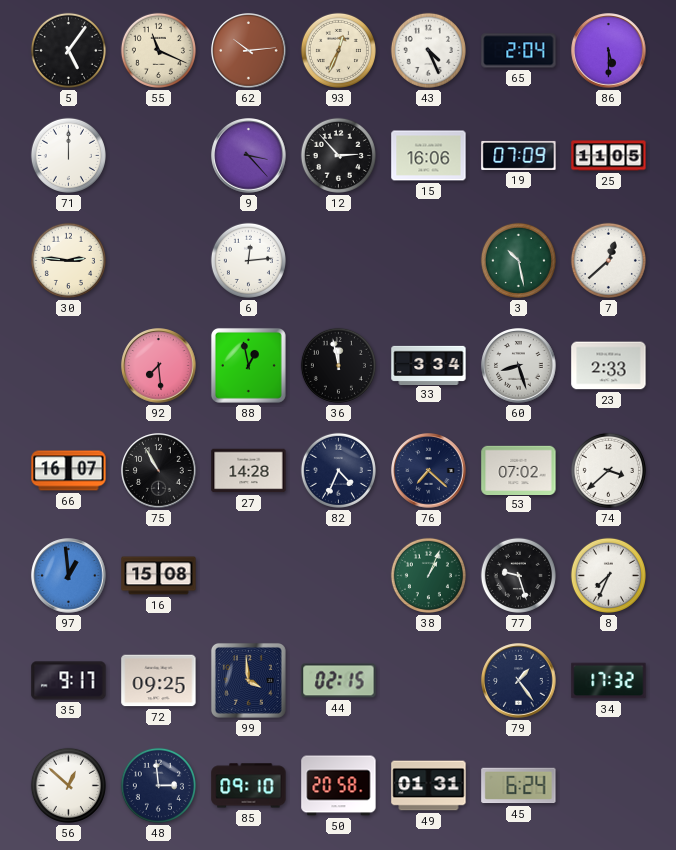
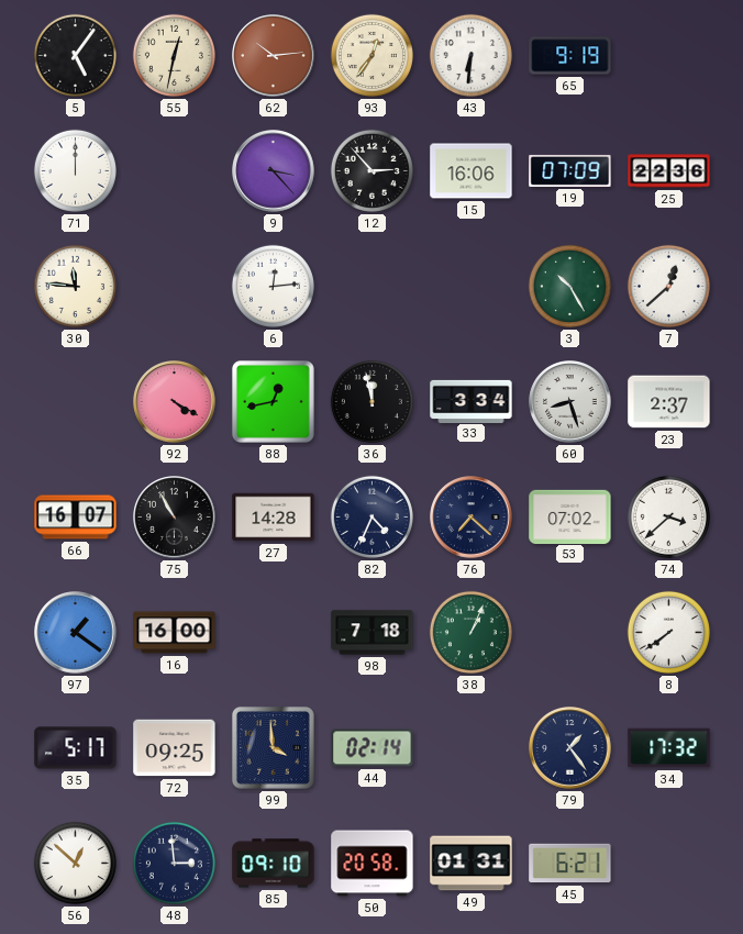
55: 11:19 -> 12:32
93: 12:34 -> 12:36
43: 4:26 -> 6:31
65: 2:04 -> 9:19
86: 5:30 -> none
25: 11:05 -> 22:36
30: 2:46 -> 11:46
3: 10:28 -> 10:25
92: 7:29 -> 4:20
88: 12:58 -> 12:43
23: 2:33 -> 2:37
97: 12:59 -> 1:21
16: 15:08 -> 16:00
98: none -> 7:18
77: 9:27 -> none
8: 7:34 -> 7:39
35: 9:17 -> 5:17
44: 02:15 -> 02:14
45: 6:24 -> 6:21
